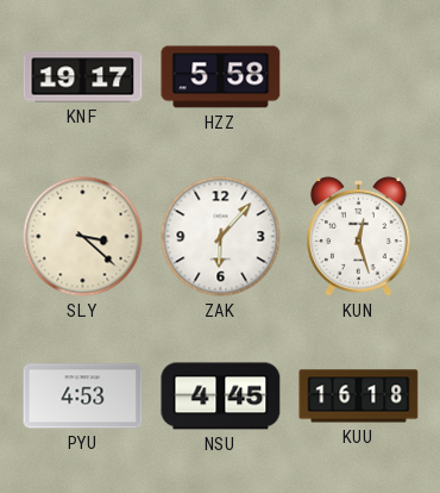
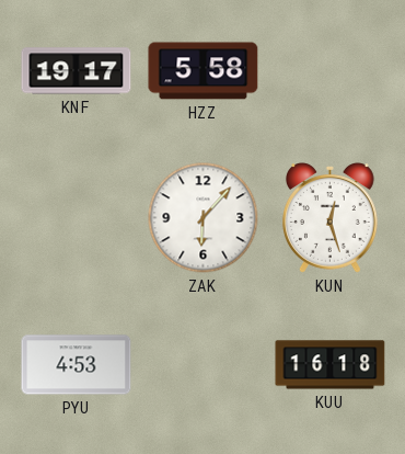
SLY: 3:22 -> none
NSU: 4:45 -> none
